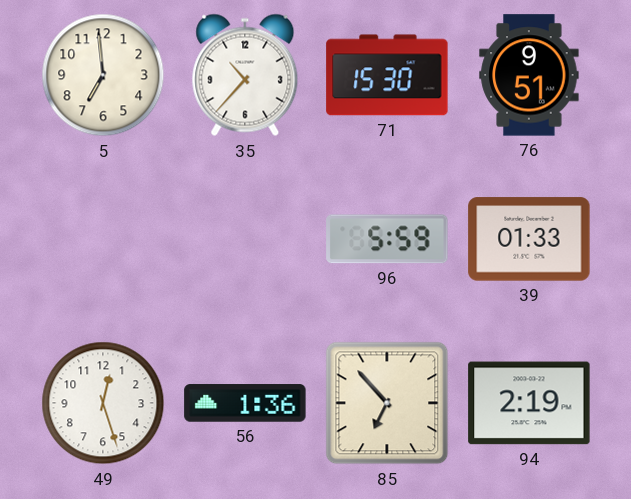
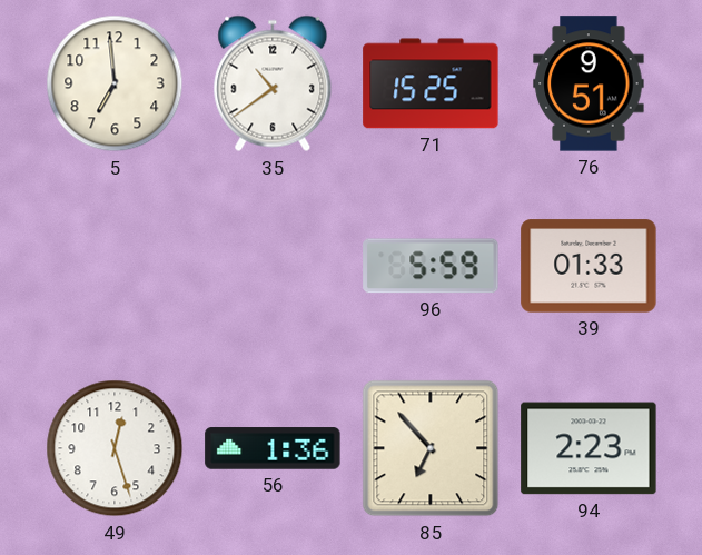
35: 10:37 -> 10:39
71: 15:30 -> 15:25
94: 2:19 -> 2:23
